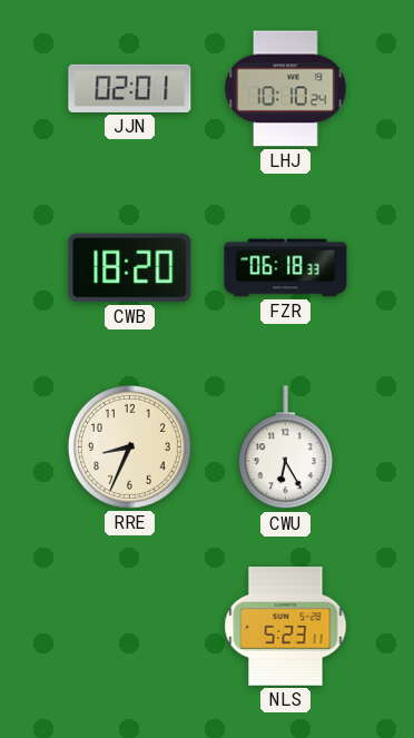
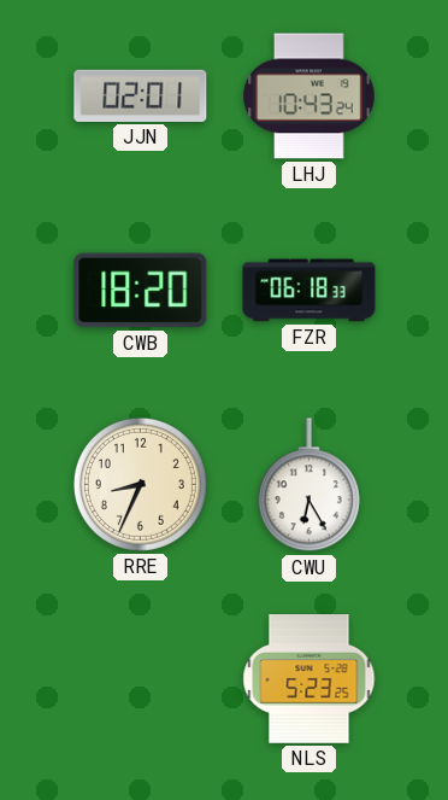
LHJ: 10:10 -> 10:43
NLS: 5:23:11 -> 5:23:25
